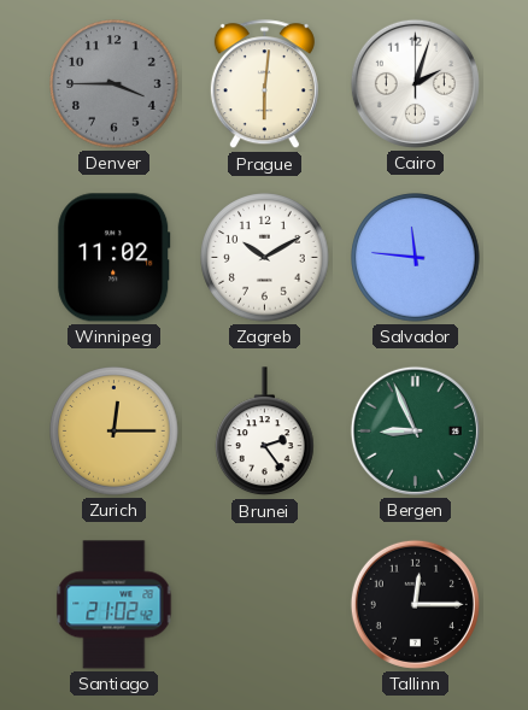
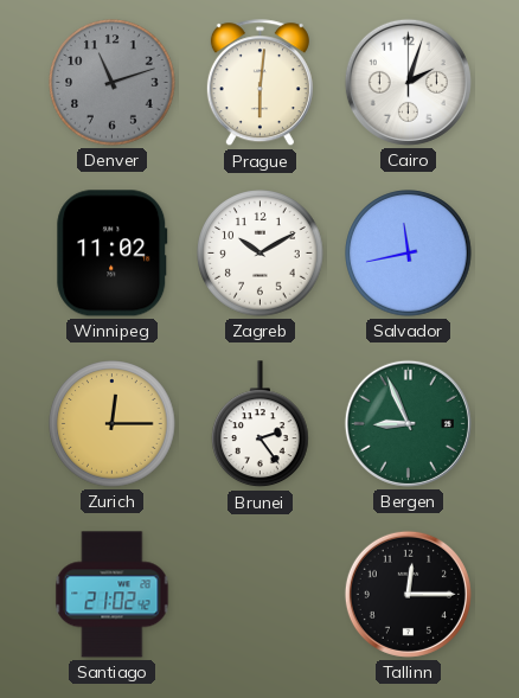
Denver: 3:45 -> 11:12
Salvador: 11:46 -> 11:43
